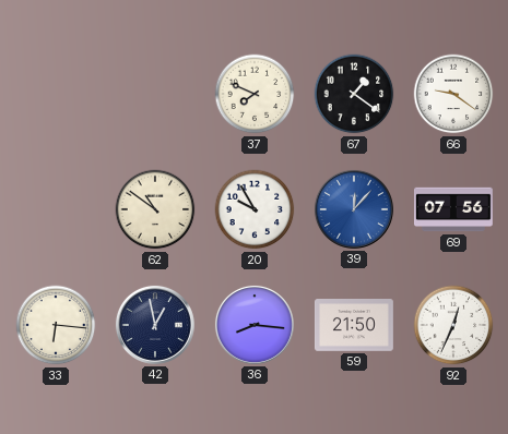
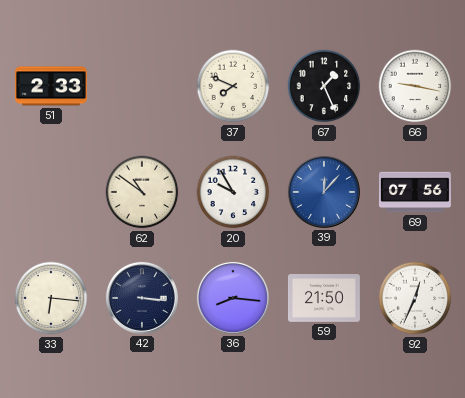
51: none -> 2:33
67: 1:21 -> 1:26
66: 9:21 -> 9:17
42: 12:58 -> 3:16
